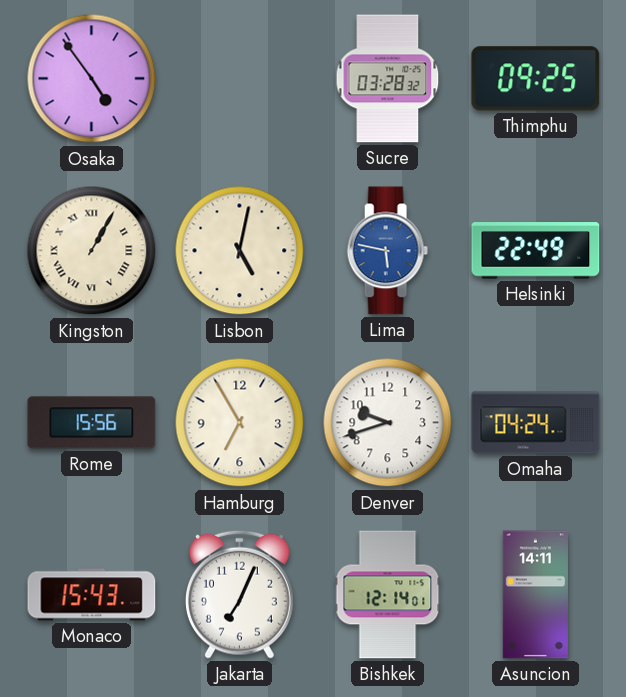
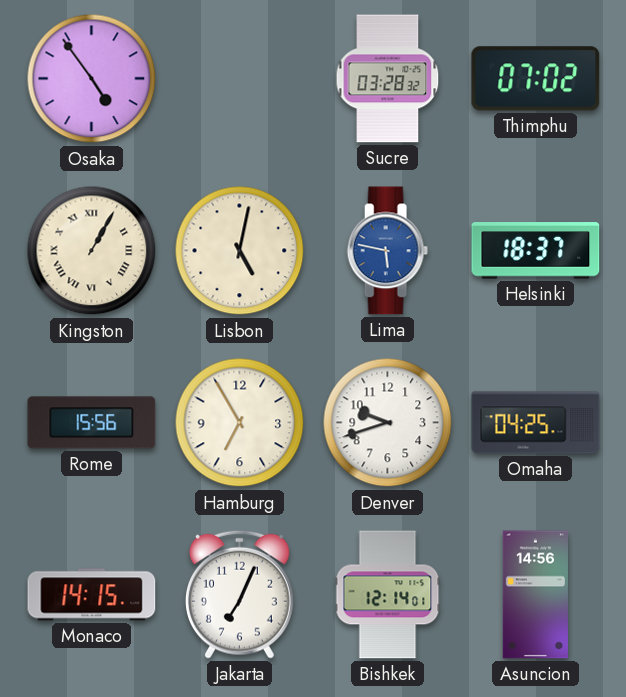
Thimphu: 09:25 -> 07:02
Helsinki: 22:49 -> 18:37
Omaha: 04:24 -> 04:25
Monaco: 15:43 -> 14:15
Asuncion: 14:11 -> 14:56
